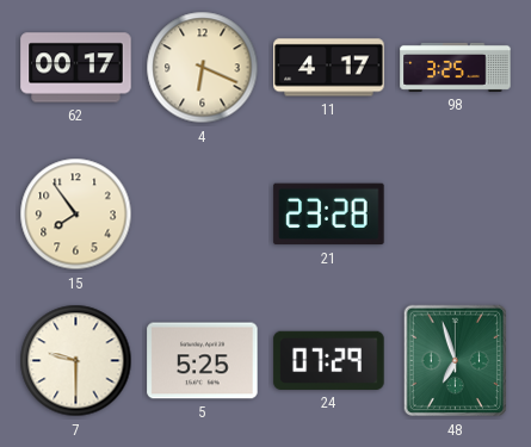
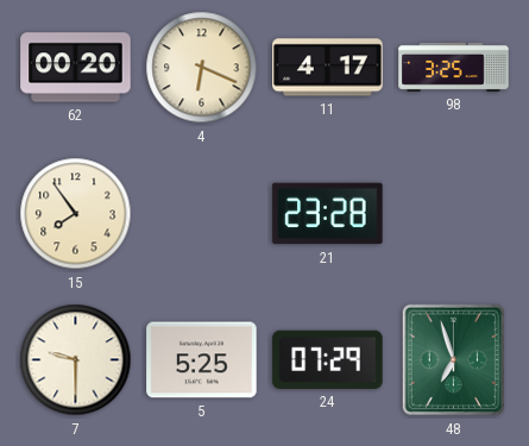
62: 00:17 -> 00:20
